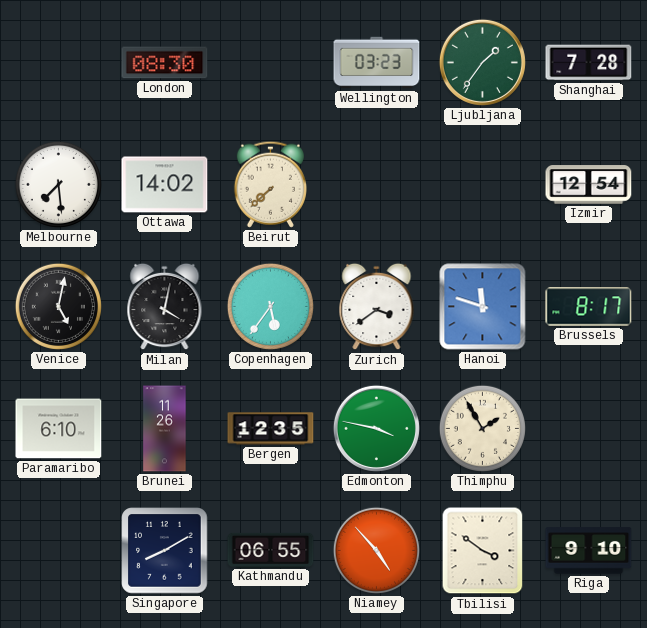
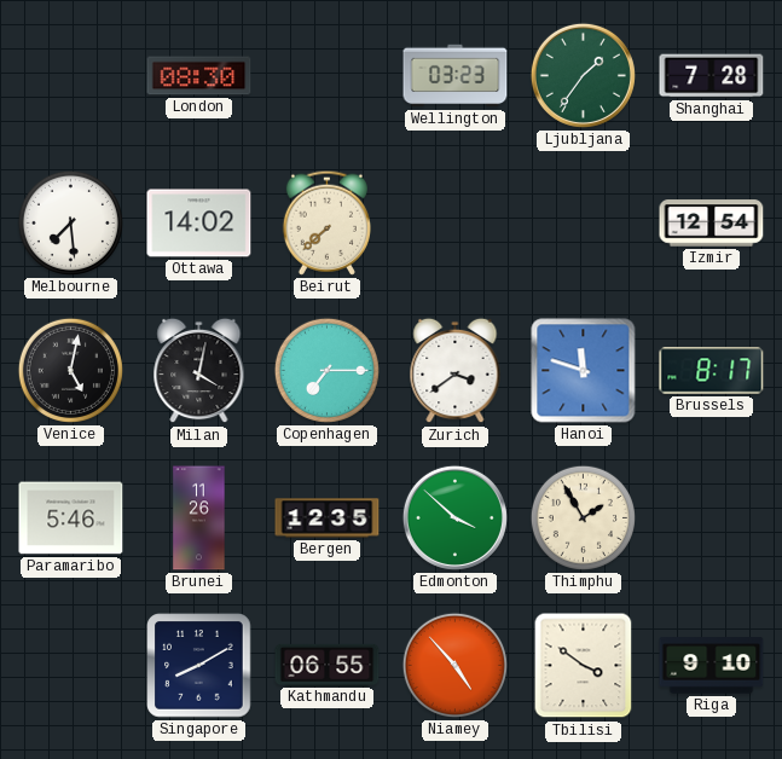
Copenhagen: 5:36 -> 7:15
Paramaribo: 6:10 -> 5:46
Edmonton: 3:47 -> 3:52
